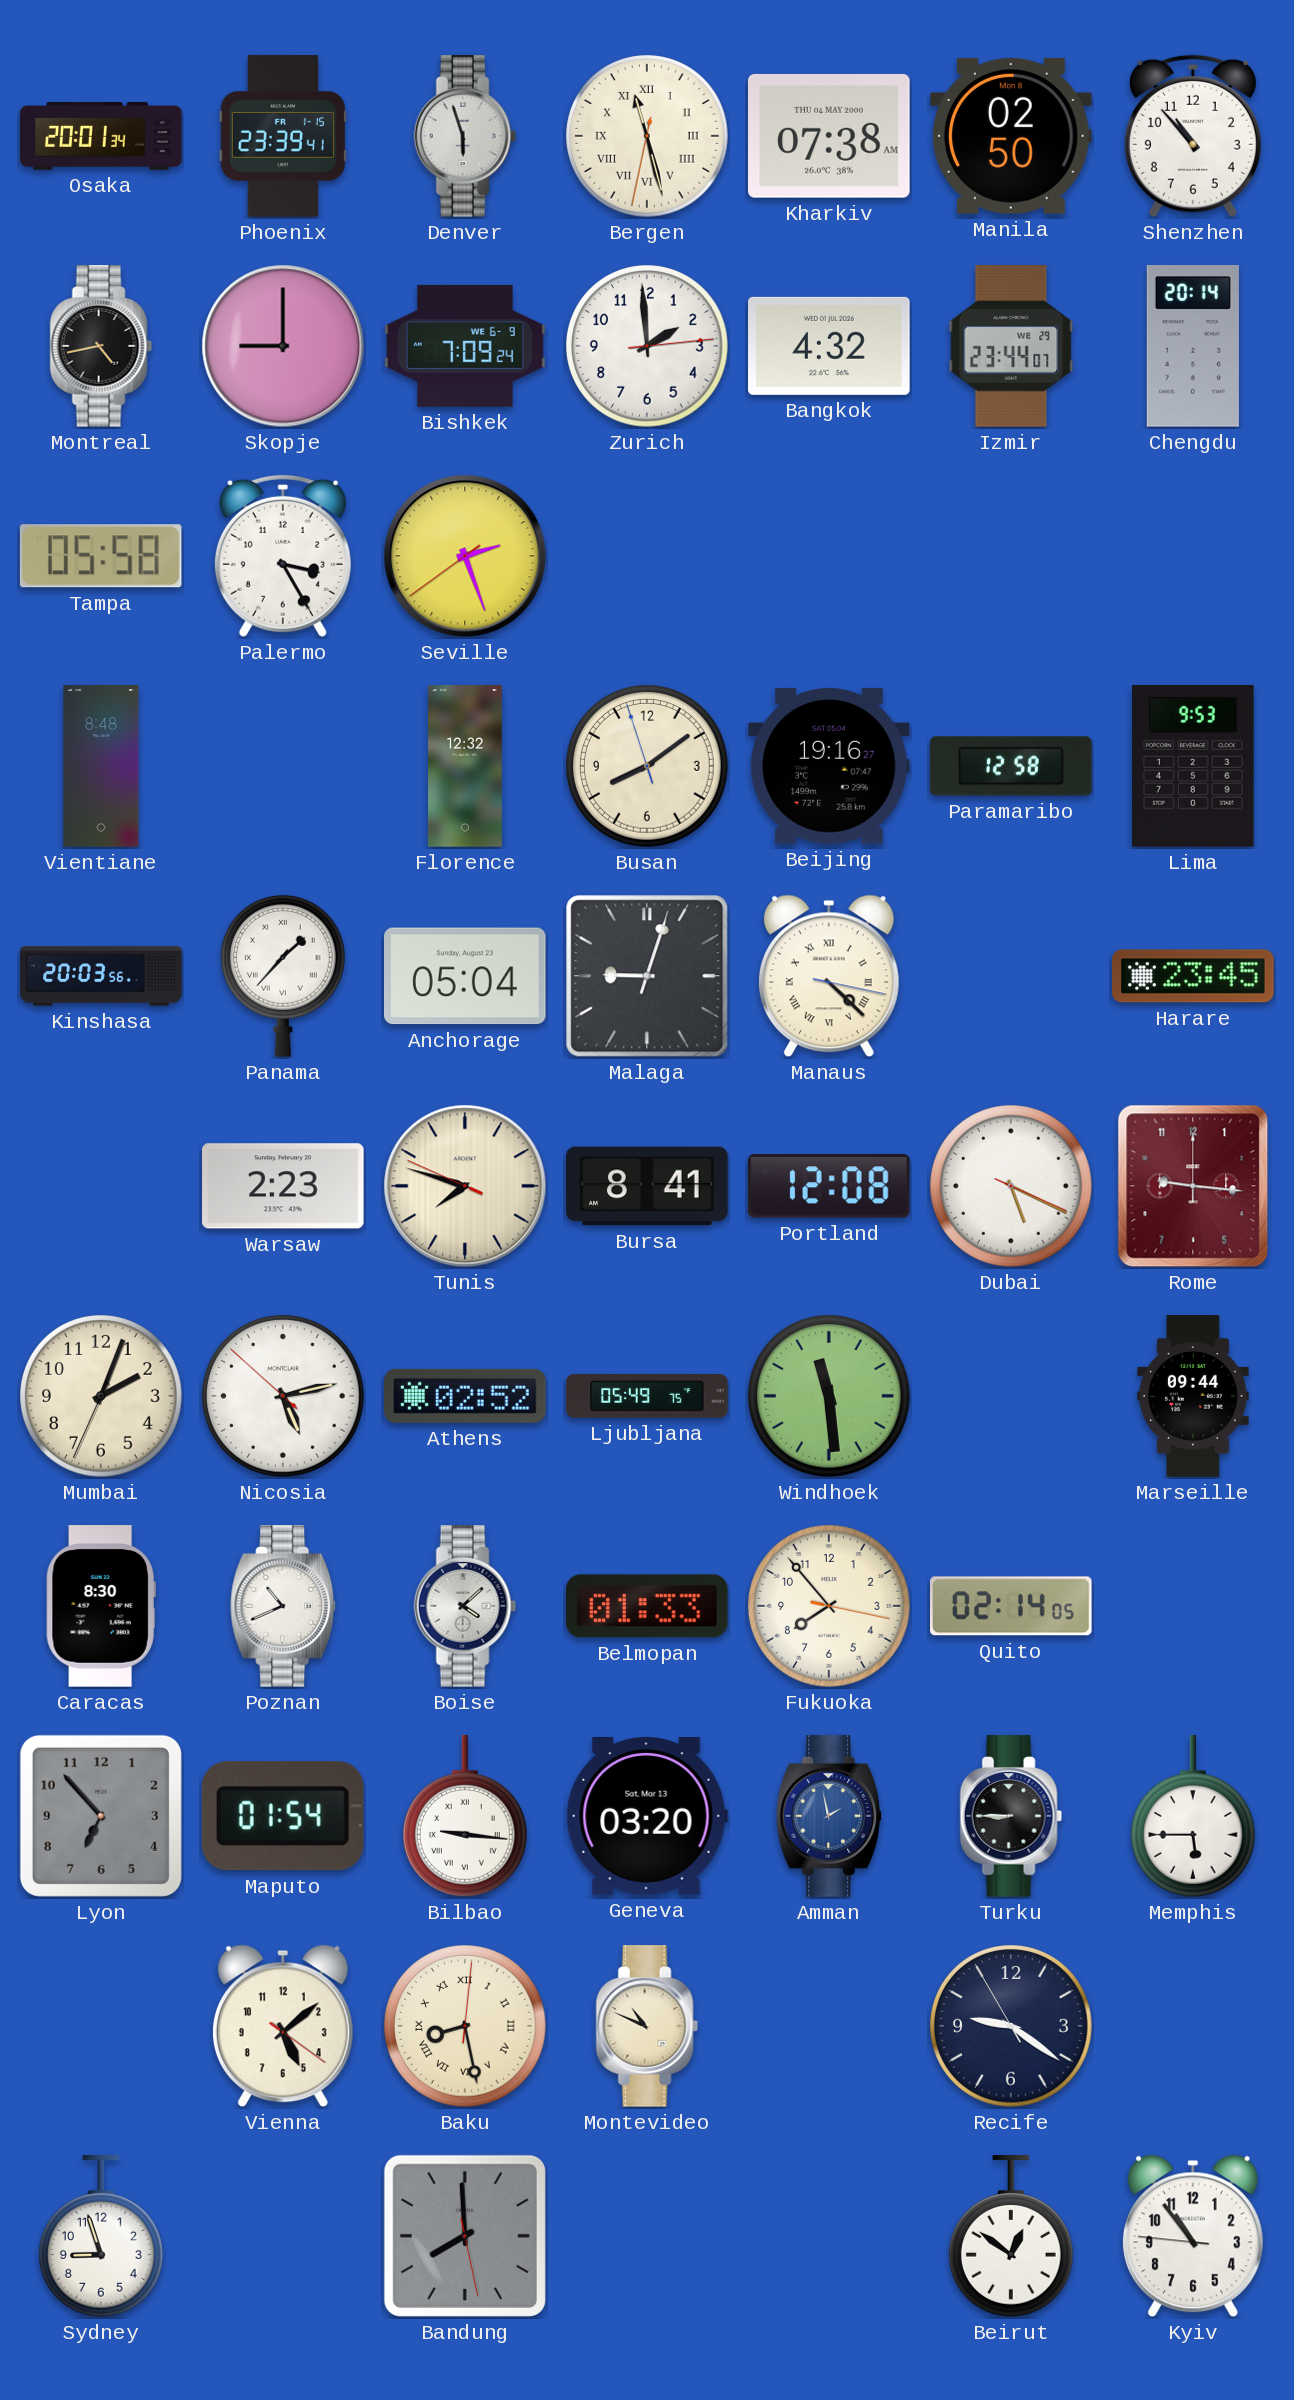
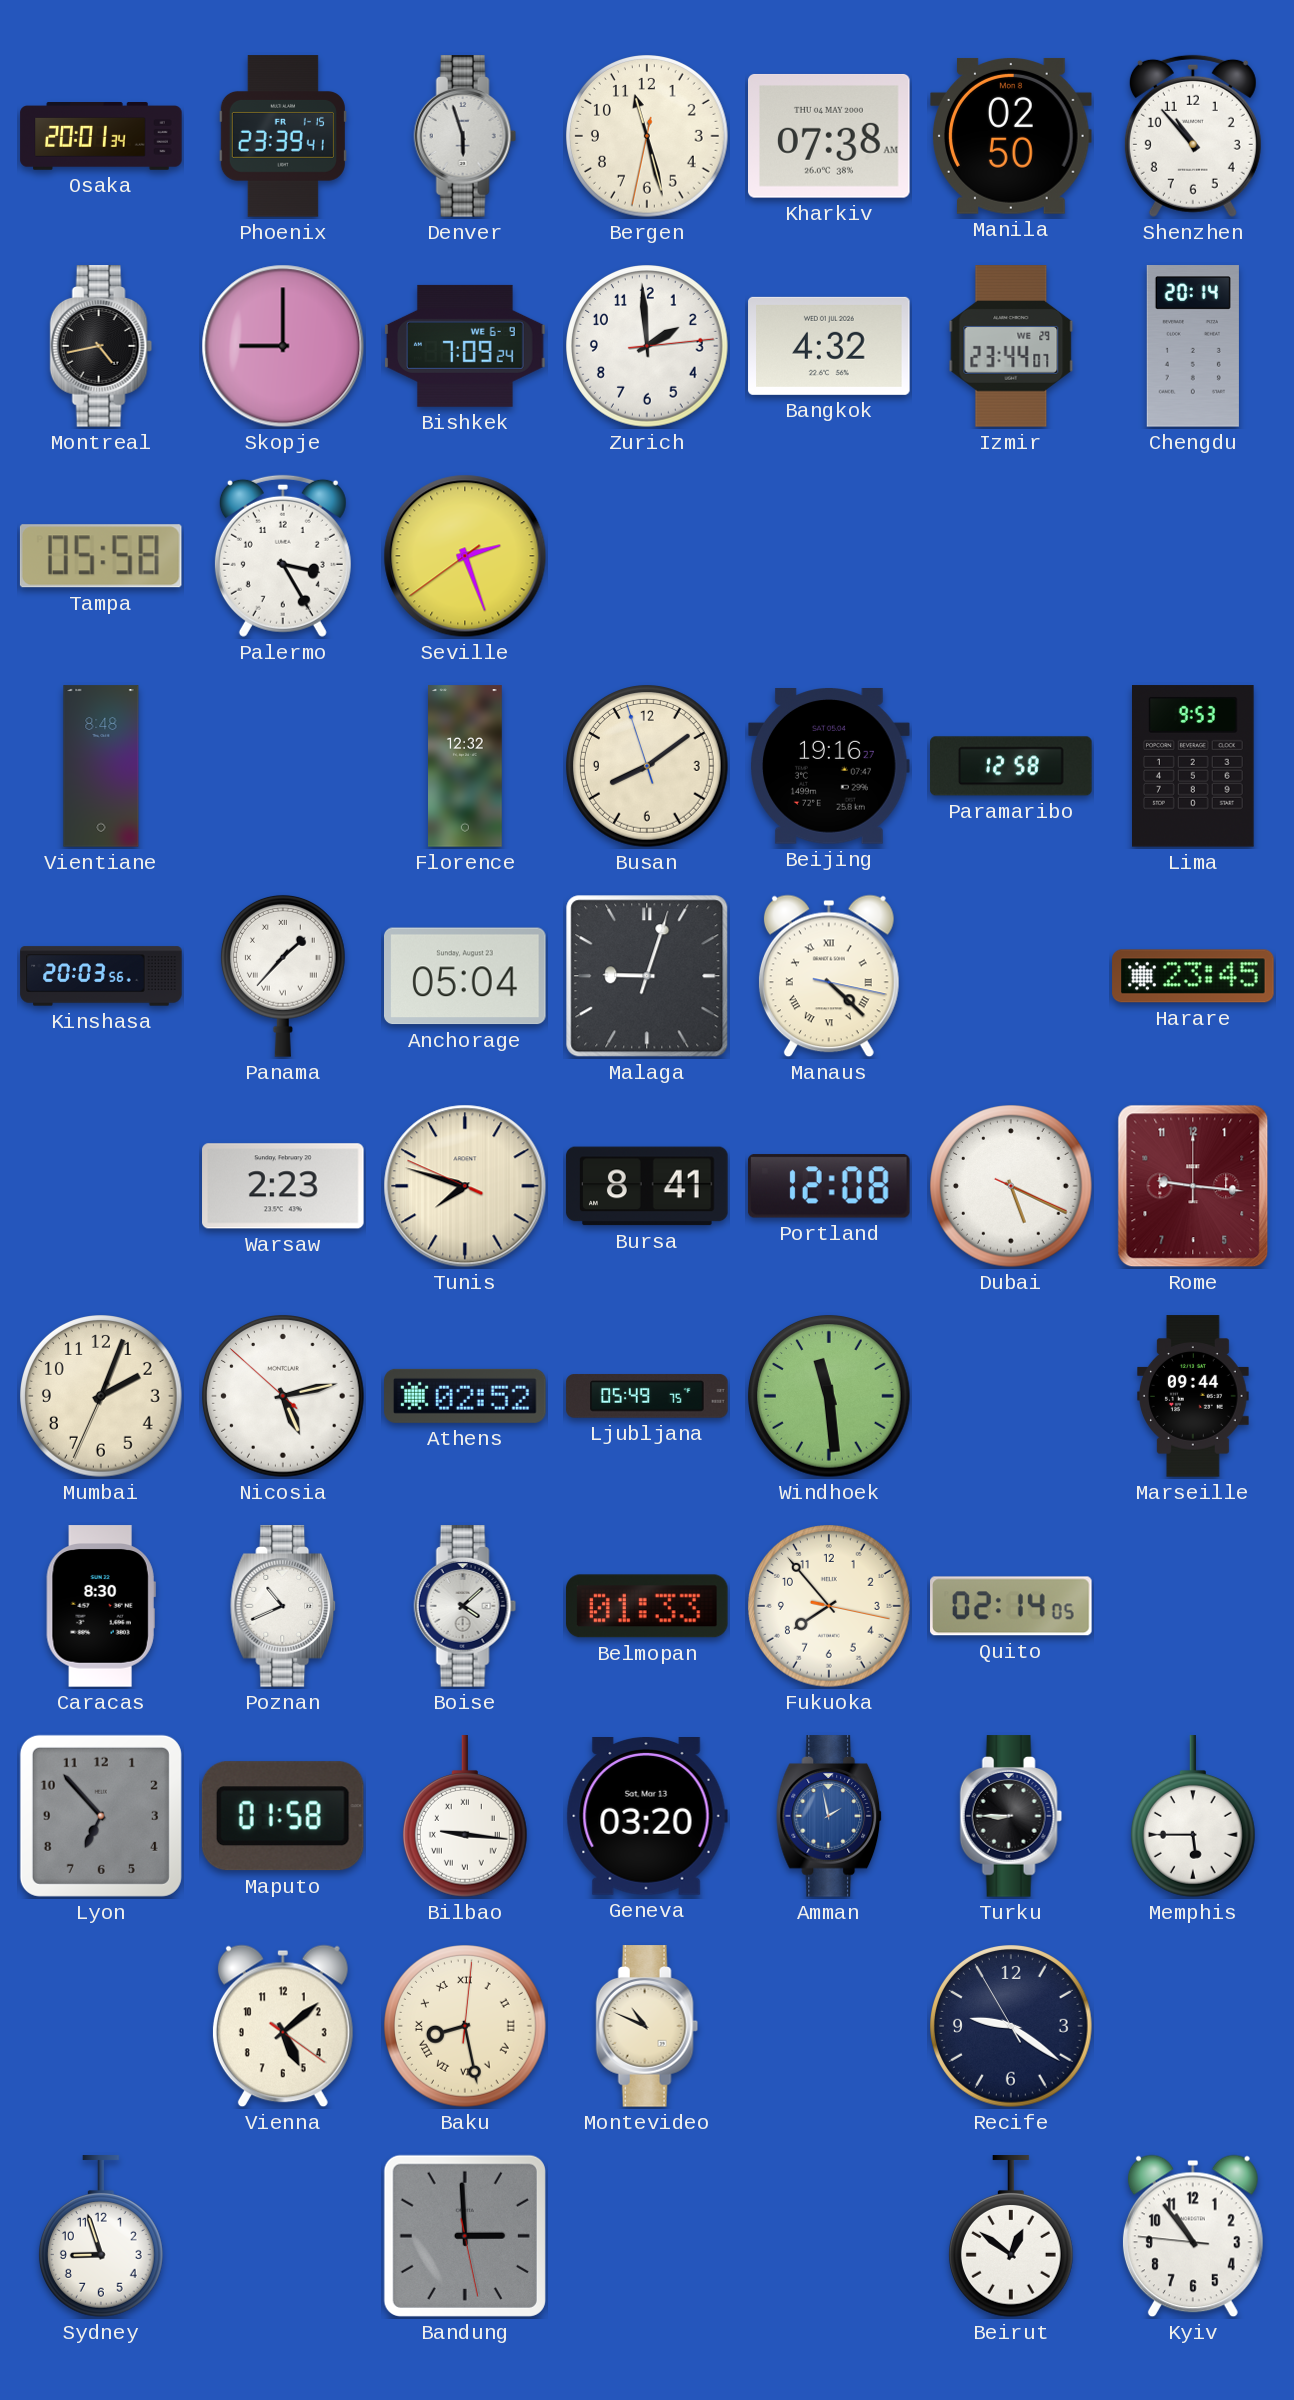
Bergen numerals: Roman -> Arabic
Maputo: 01:54 -> 01:58
Bandung: 7:59 -> 2:59
